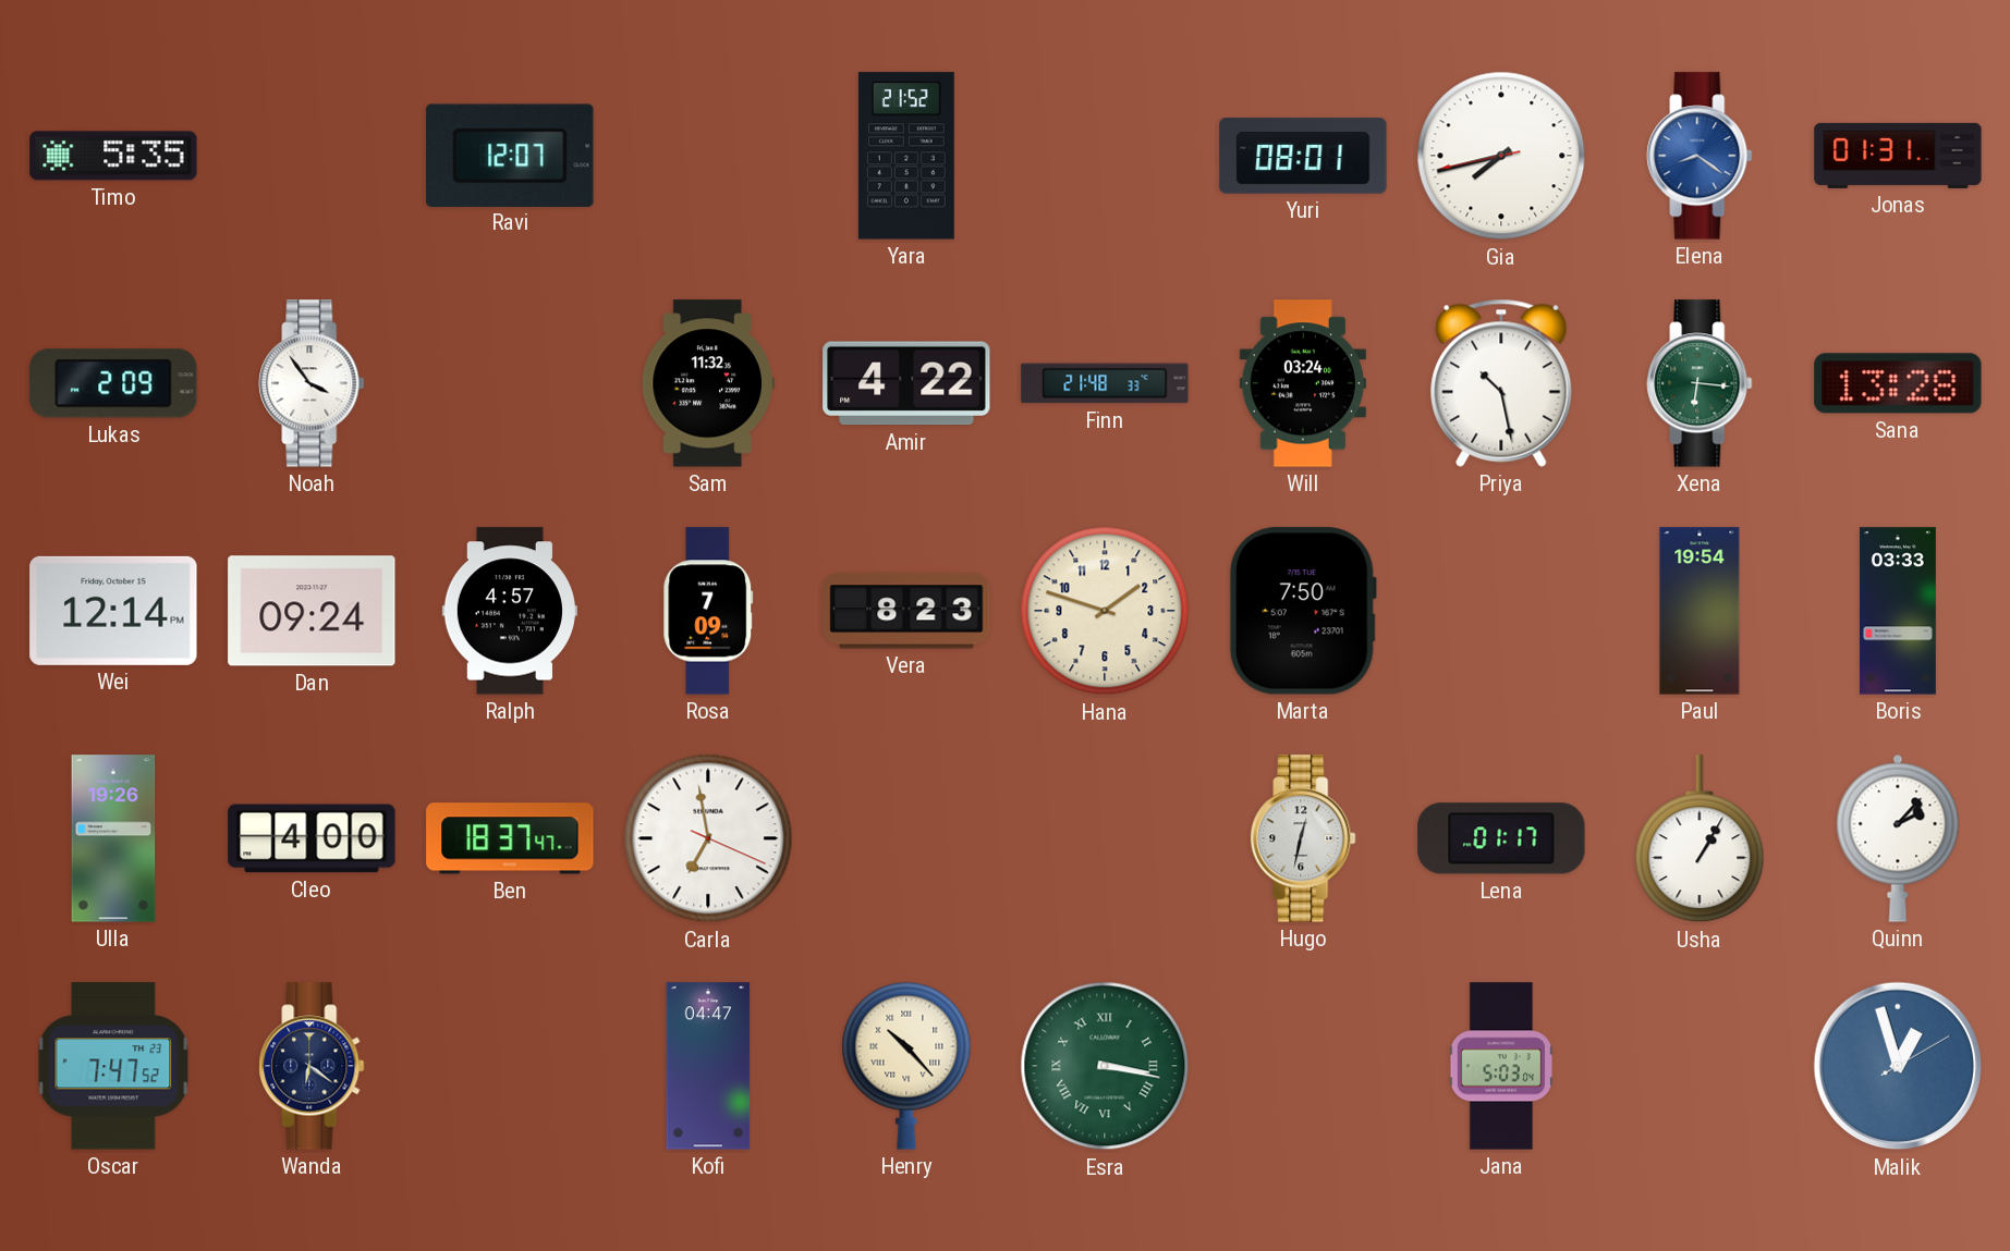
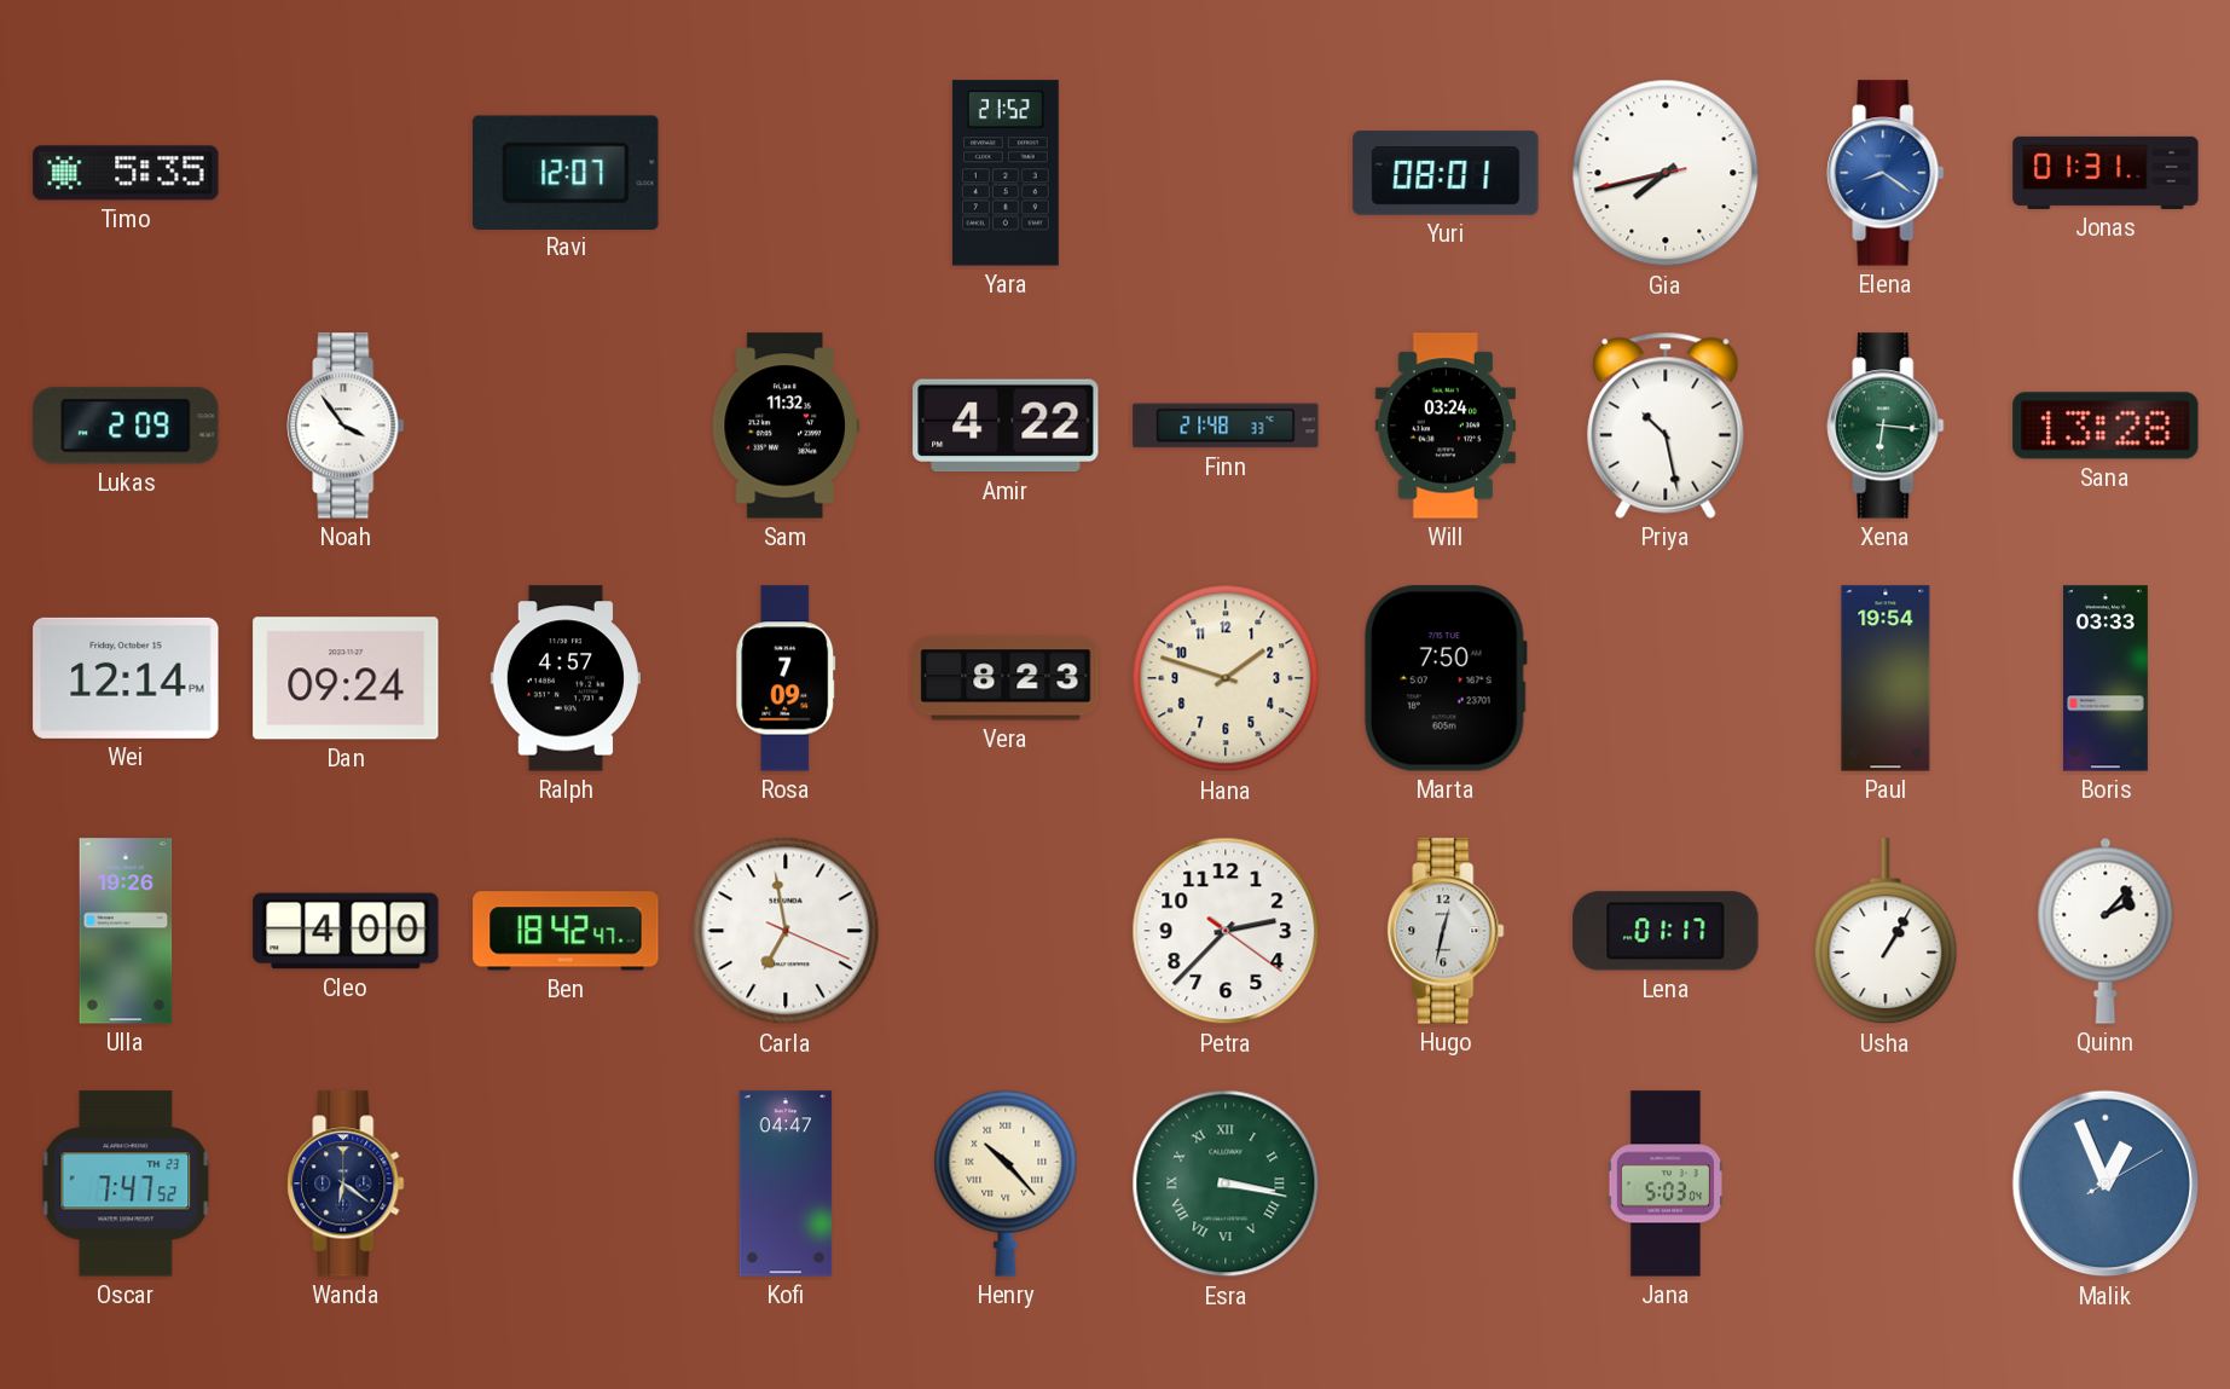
Ben: 18:37 -> 18:42
Petra: none -> 2:37
Malik: 12:57 -> 12:56
